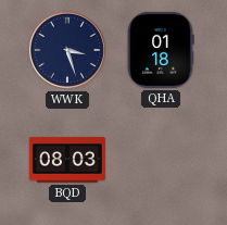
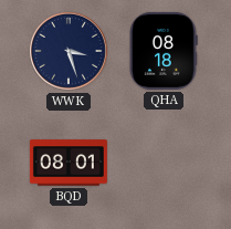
QHA: 01:18 -> 08:18
BQD: 08:03 -> 08:01
